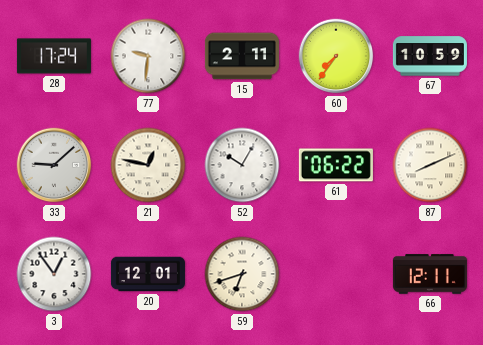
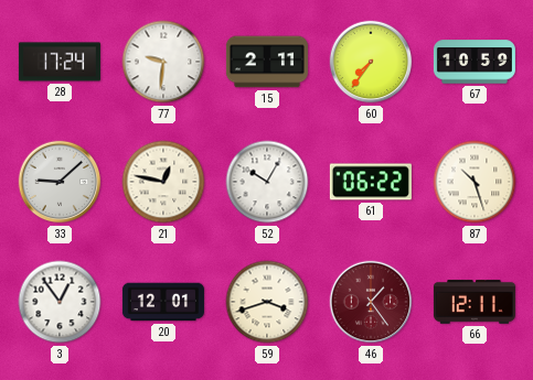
87: 8:11 -> 10:27
59: 6:42 -> 3:42
46: none -> 1:24
